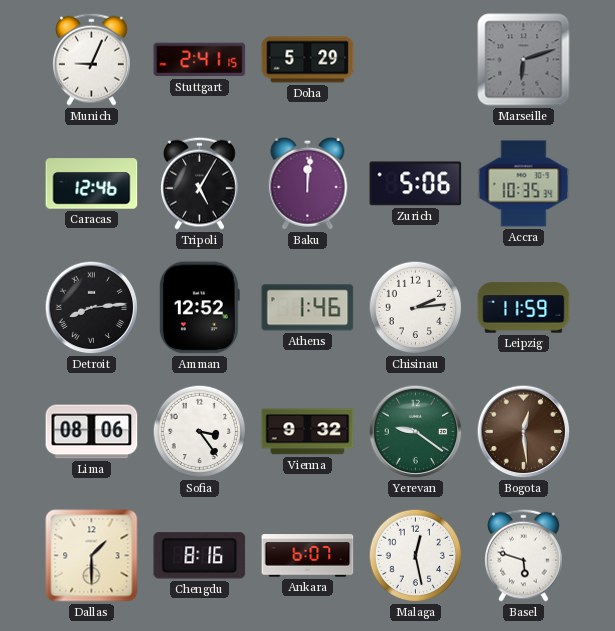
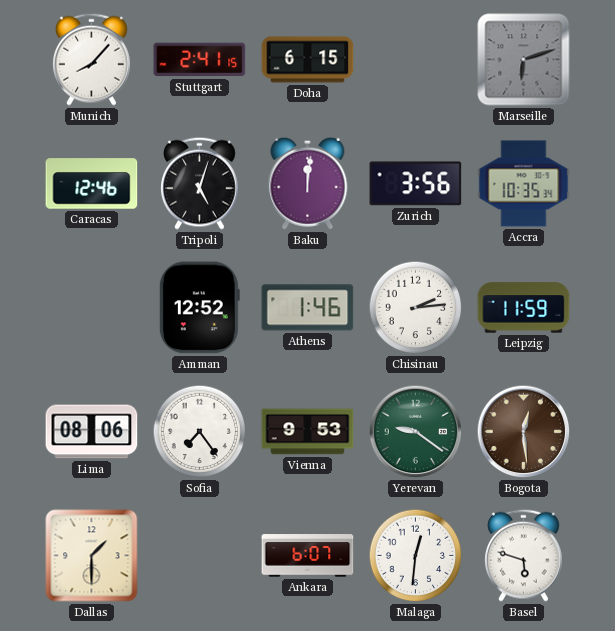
Munich: 9:04 -> 8:07
Doha: 5:29 -> 6:15
Tripoli: 5:05 -> 5:03
Zurich: 5:06 -> 3:56
Detroit: 8:14 -> none
Sofia: 3:24 -> 7:24
Vienna: 9:32 -> 9:53
Chengdu: 8:16 -> none
Malaga: 12:28 -> 12:31
